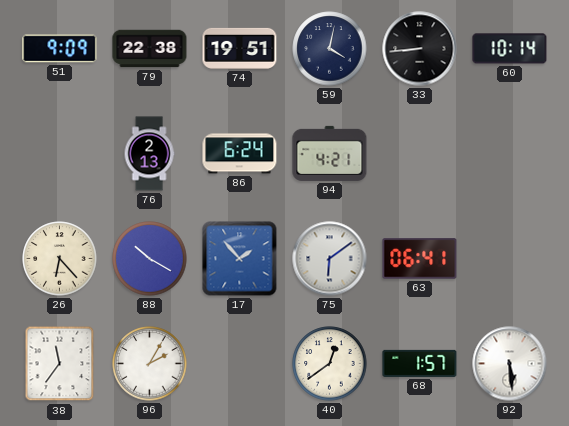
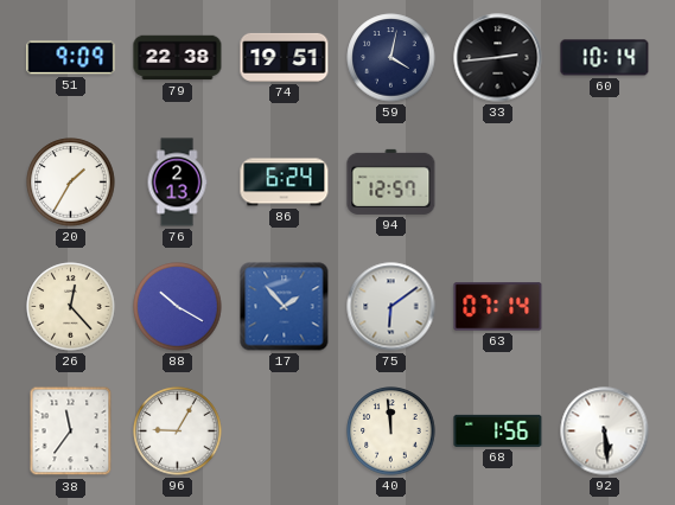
33: 8:44 -> 2:44
20: none -> 1:35
94: 4:21 -> 12:57
26: 6:23 -> 12:23
63: 06:41 -> 07:14
96: 2:05 -> 9:05
40: 12:39 -> 11:59
68: 1:57 -> 1:56
